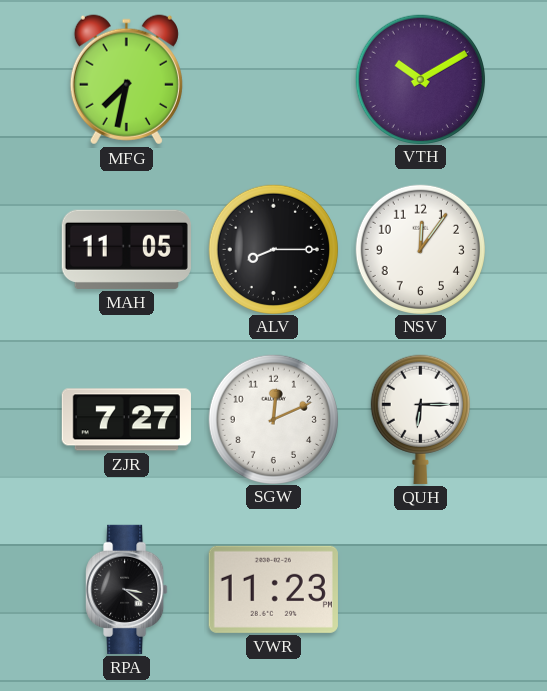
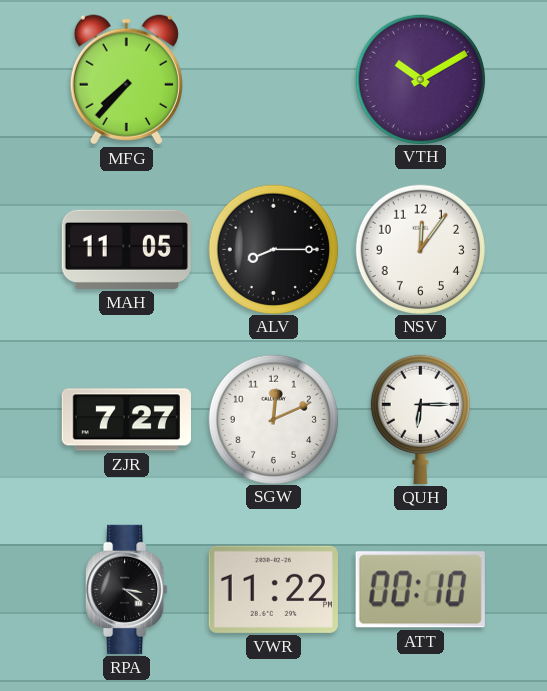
MFG: 7:32 -> 7:37
VWR: 11:23 -> 11:22
ATT: none -> 00:10
